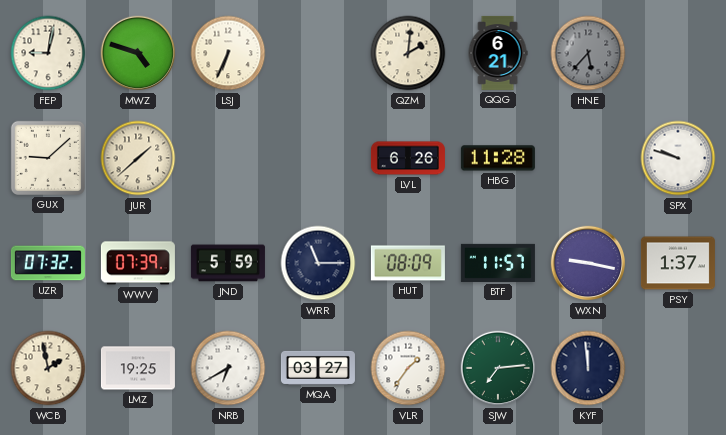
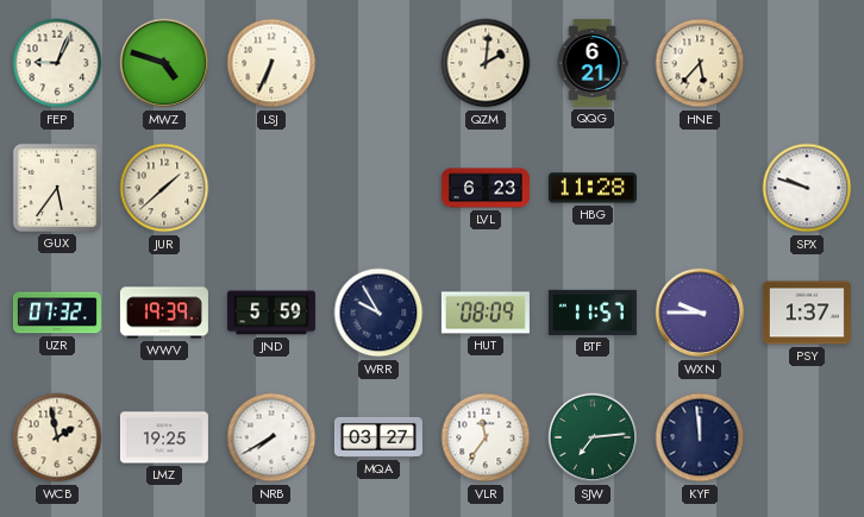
FEP: 9:02 -> 9:04
HNE dial: grey -> cream
GUX: 9:08 -> 5:36
LVL: 6:26 -> 6:23
WWV: 07:39 -> 19:39
WRR: 11:15 -> 9:55
WXN: 9:17 -> 9:45
NRB: 6:40 -> 7:40
VLR: 1:36 -> 11:36
